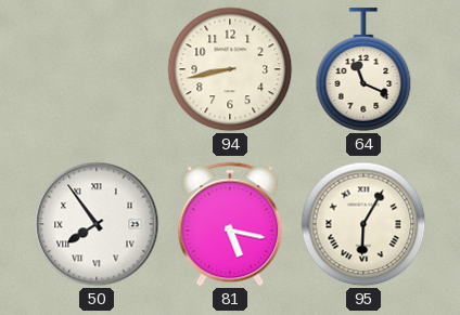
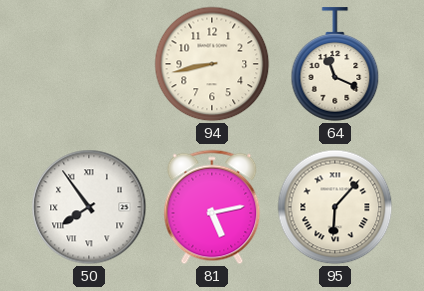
81: 5:17 -> 5:13
95: 6:05 -> 6:07
